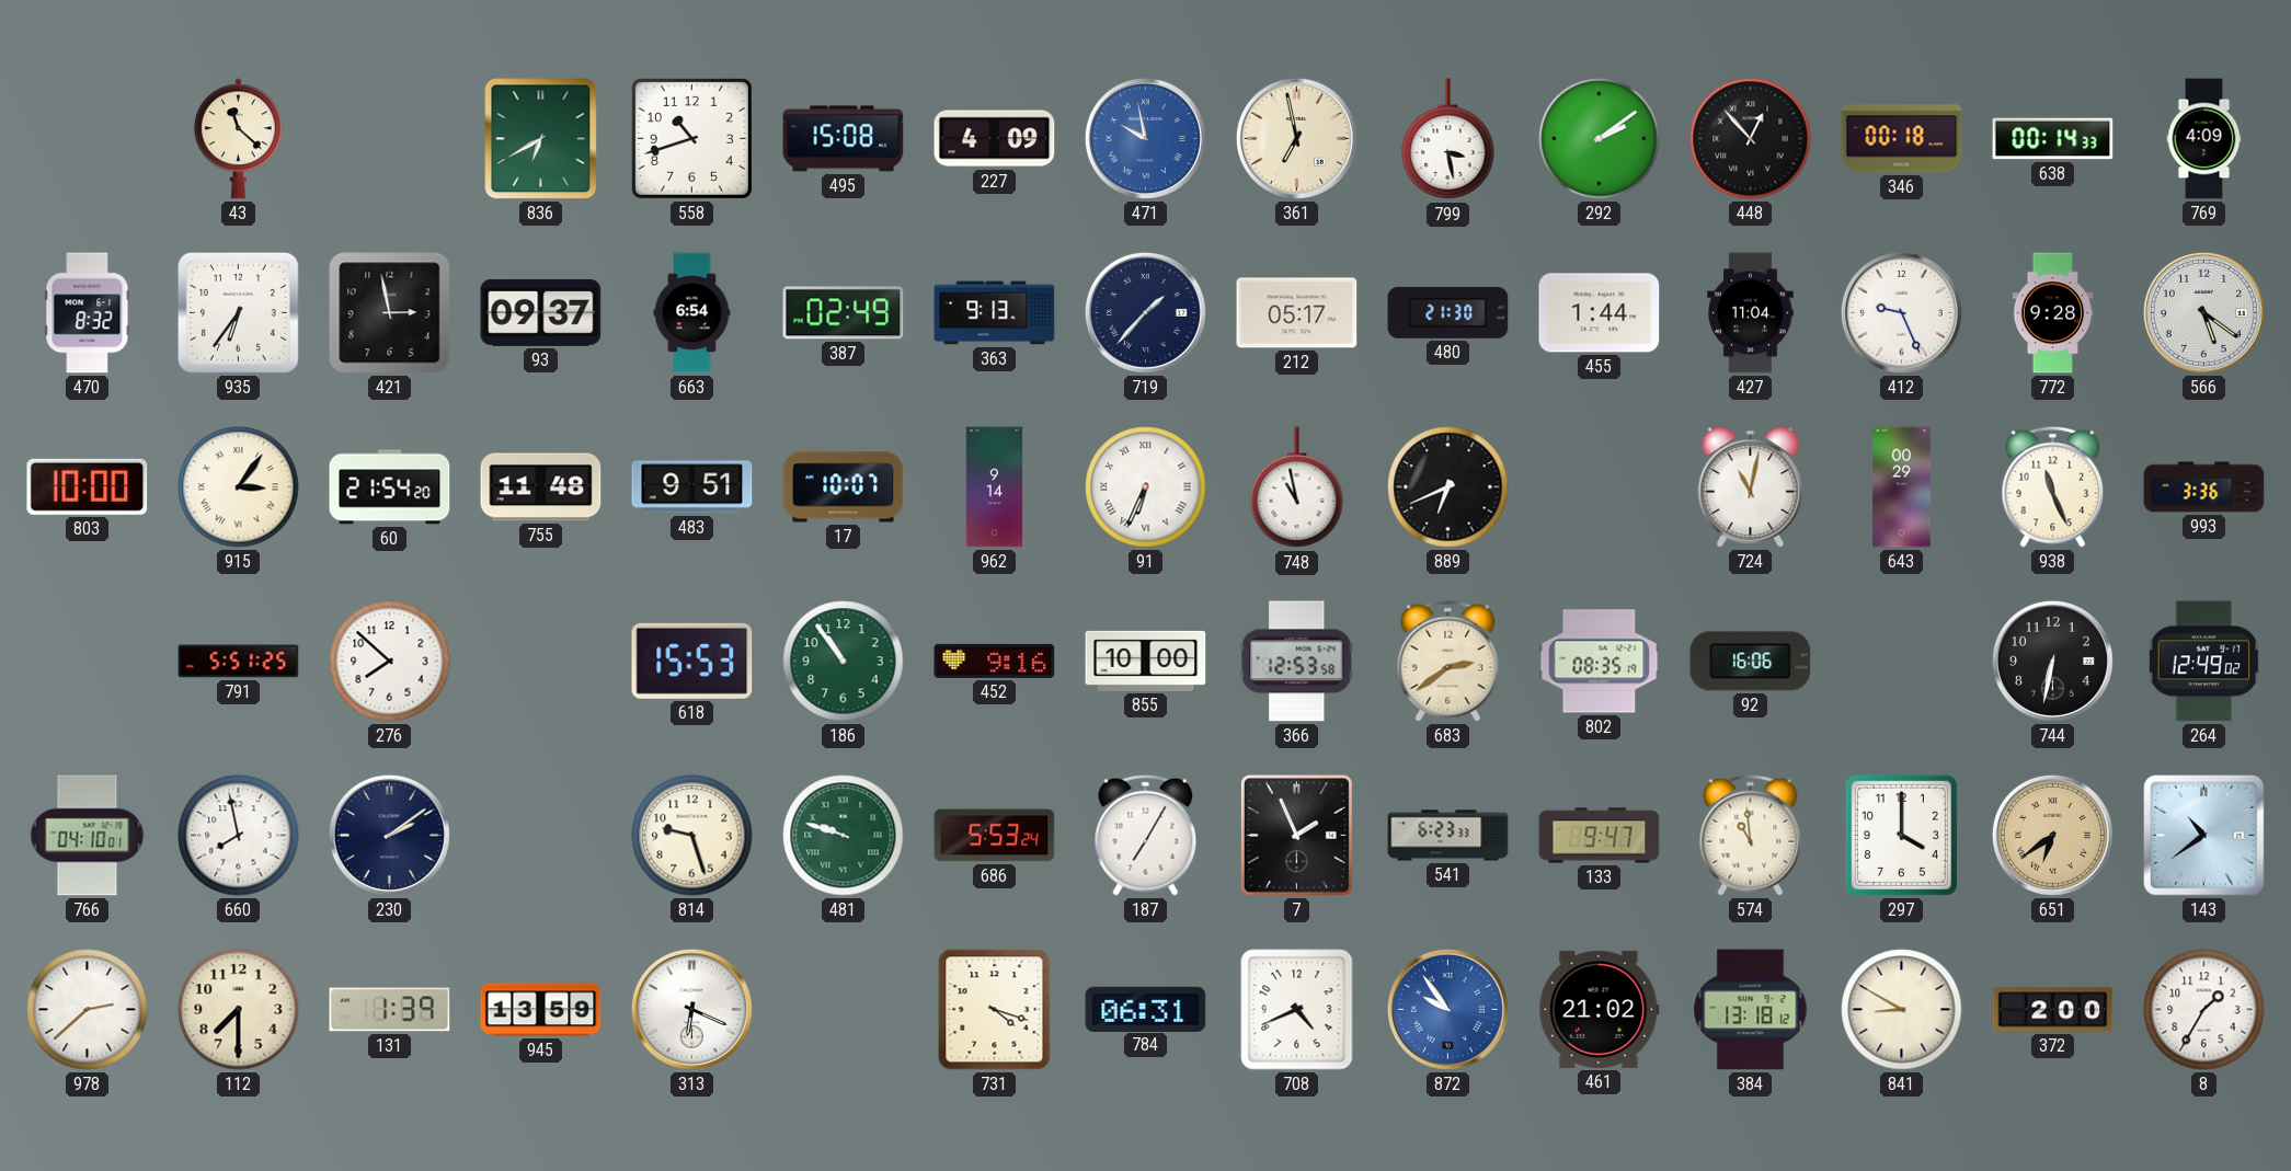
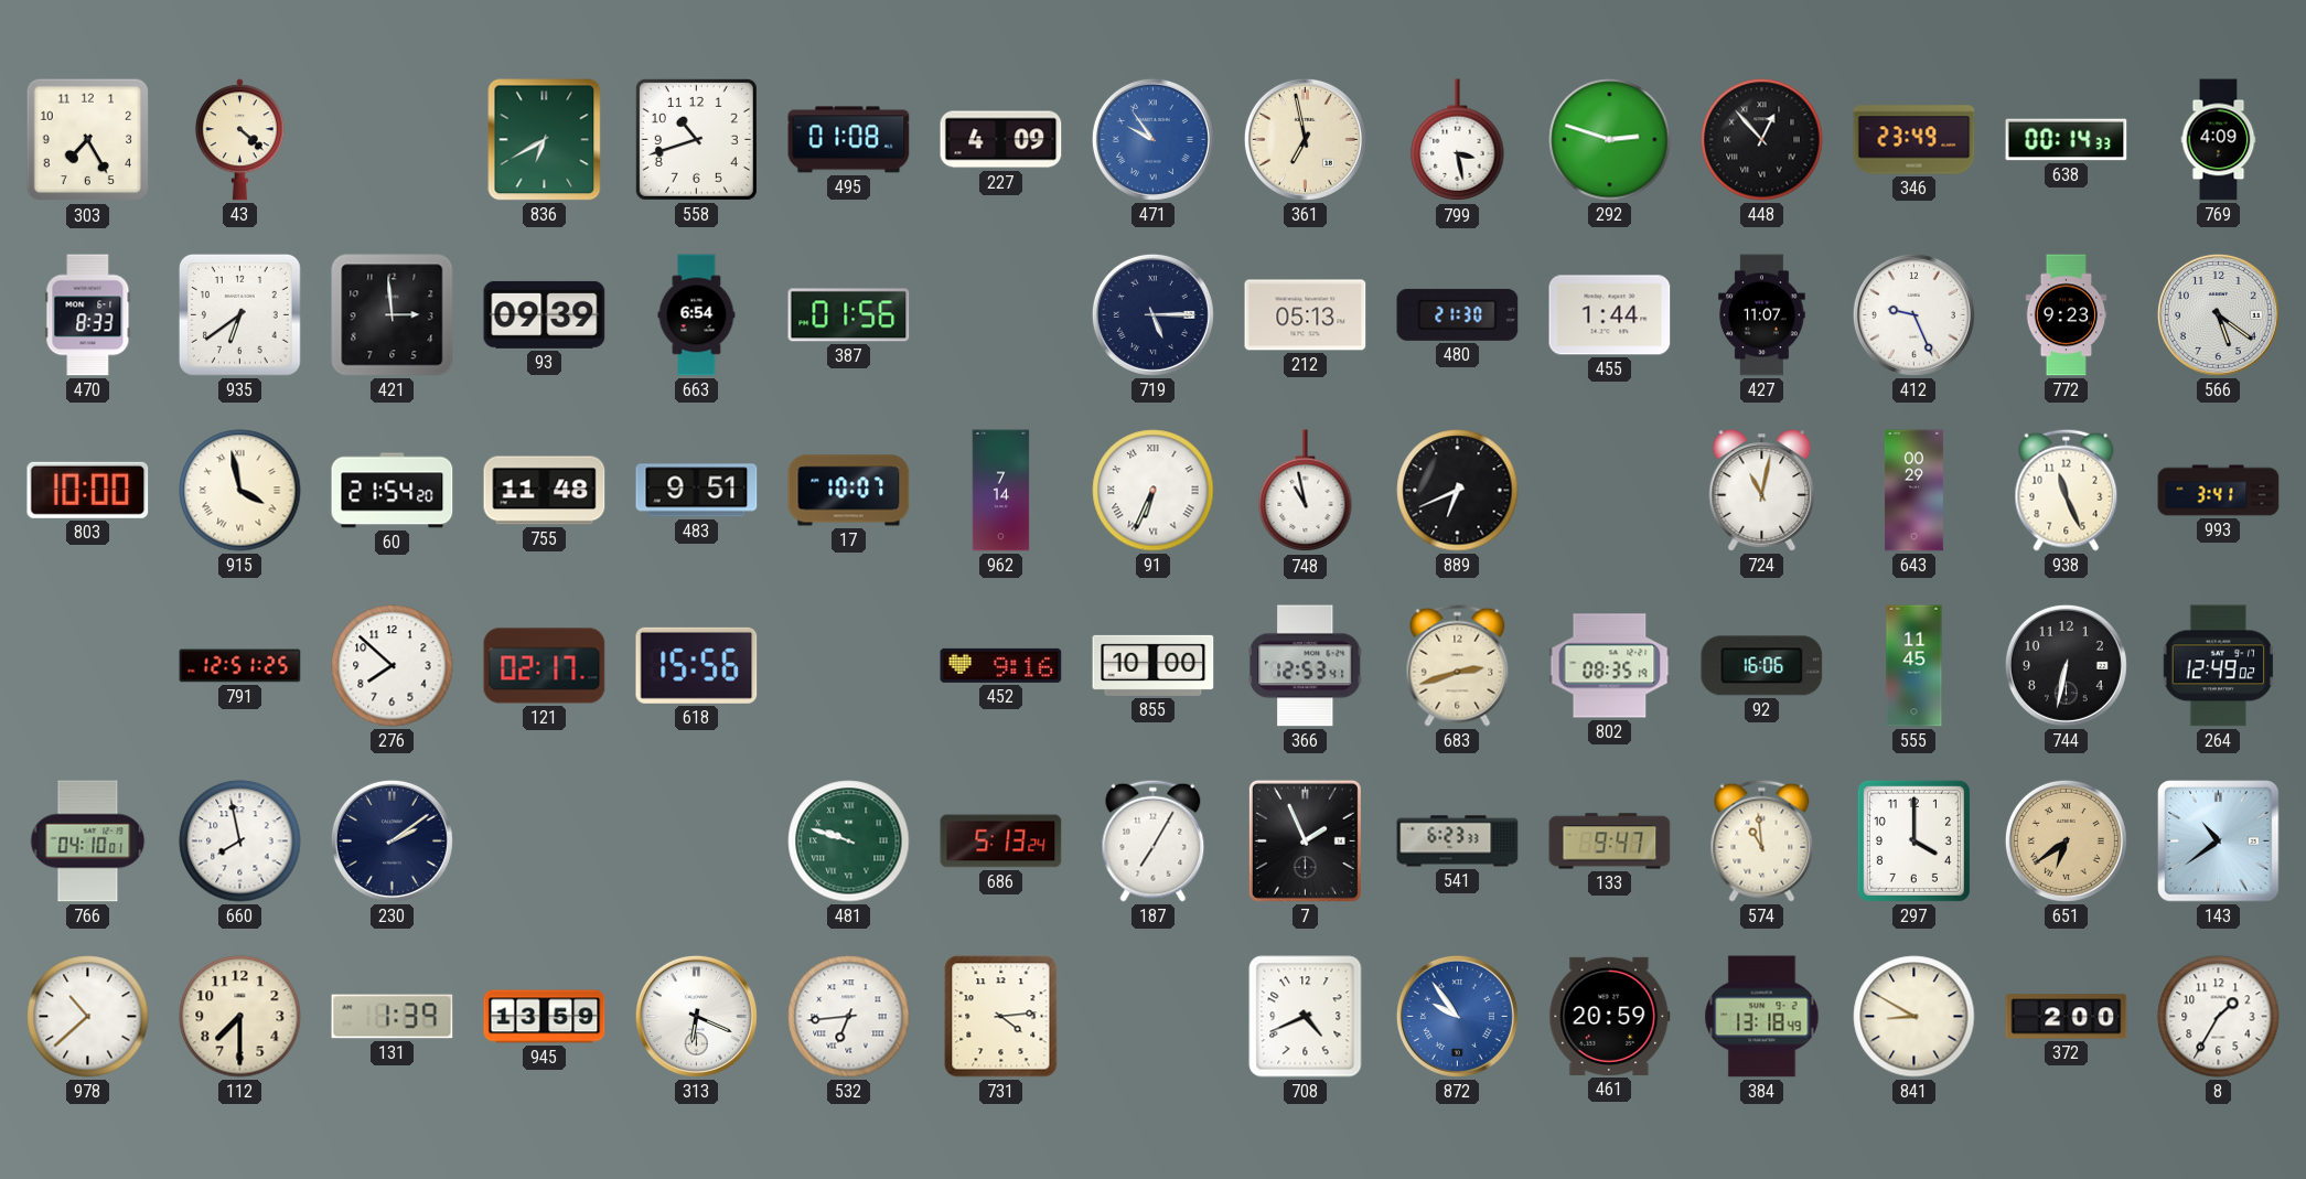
303: none -> 7:25
43: 11:22 -> 4:22
495: 15:08 -> 01:08
471: 9:58 -> 9:54
292: 2:09 -> 2:48
346: 00:18 -> 23:49
470: 8:32 -> 8:33
935: 6:36 -> 6:39
421: 2:58 -> 2:59
93: 09:37 -> 09:39
387: 02:49 -> 01:56
363: 9:13 -> none
719: 1:37 -> 5:15
212: 05:17 -> 05:13
427: 11:04 -> 11:07
772: 9:28 -> 9:23
915: 3:06 -> 3:58
962: 9:14 -> 7:14
993: 3:36 -> 3:41
791: 5:51 -> 12:51
121: none -> 02:17
618: 15:53 -> 15:56
186: 10:54 -> none
366: 12:53:58 -> 12:53:41
683: 2:39 -> 2:42
555: none -> 11:45
814: 9:27 -> none
686: 5:53 -> 5:13
978: 2:38 -> 10:38
532: none -> 6:44
731: 4:18 -> 4:14
784: 06:31 -> none
461: 21:02 -> 20:59
384: 13:18:12 -> 13:18:49
